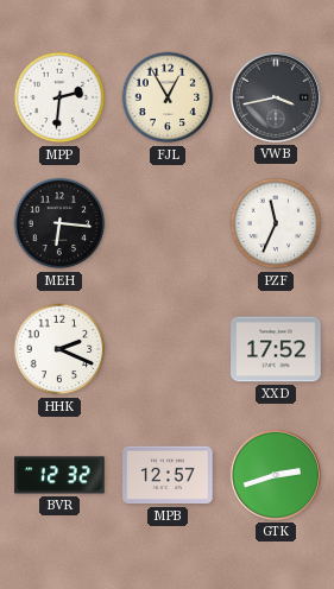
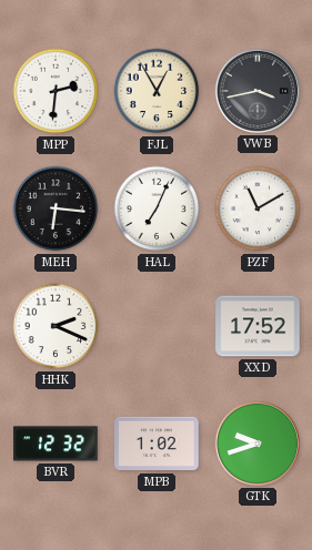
HAL: none -> 7:04
PZF: 11:34 -> 11:10
MPB: 12:57 -> 1:02
GTK: 2:42 -> 9:42
